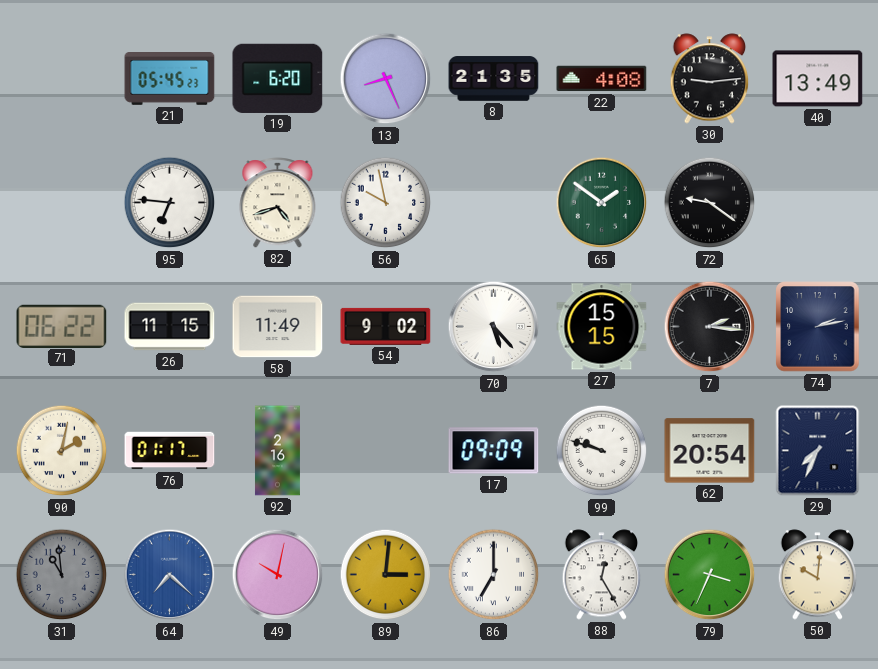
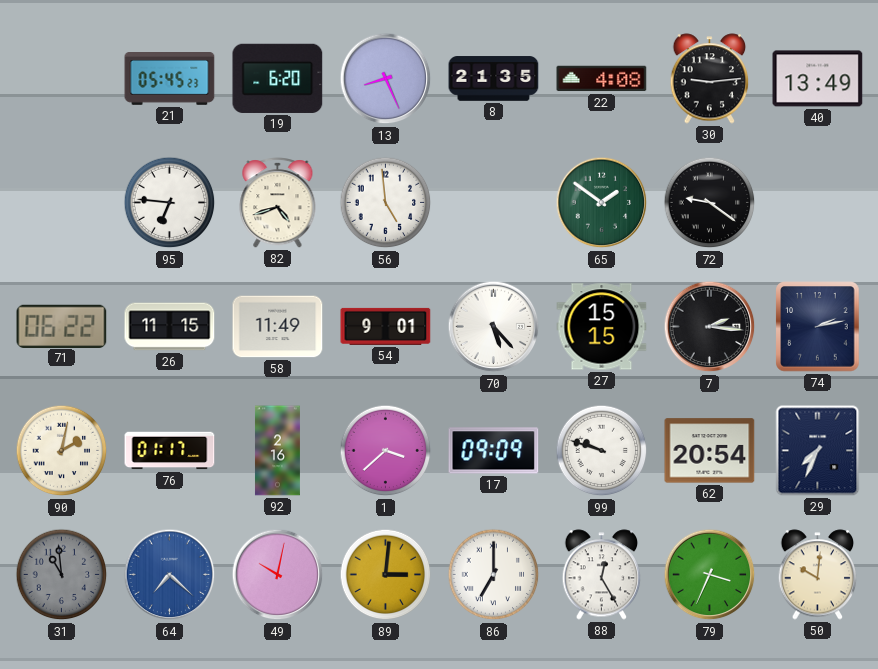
56: 9:58 -> 4:59
54: 9:02 -> 9:01
1: none -> 3:38
